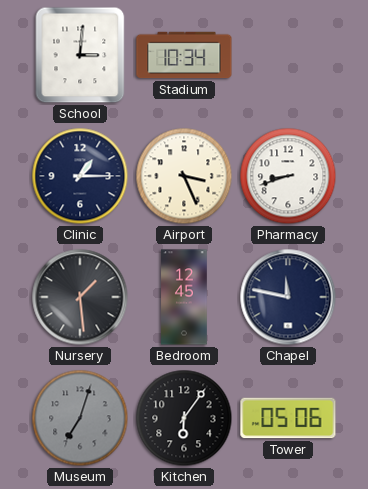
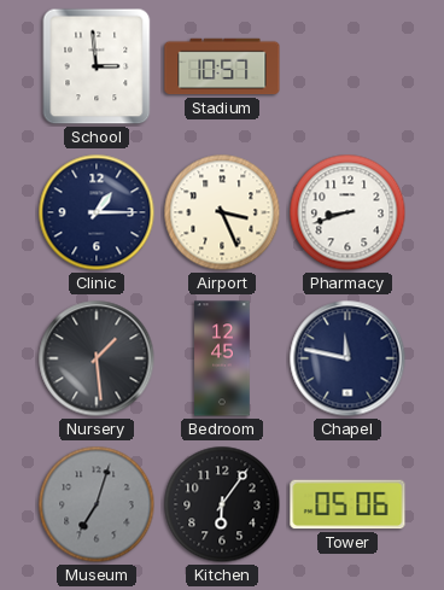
School: 3:01 -> 2:59
Stadium: 10:34 -> 10:57
